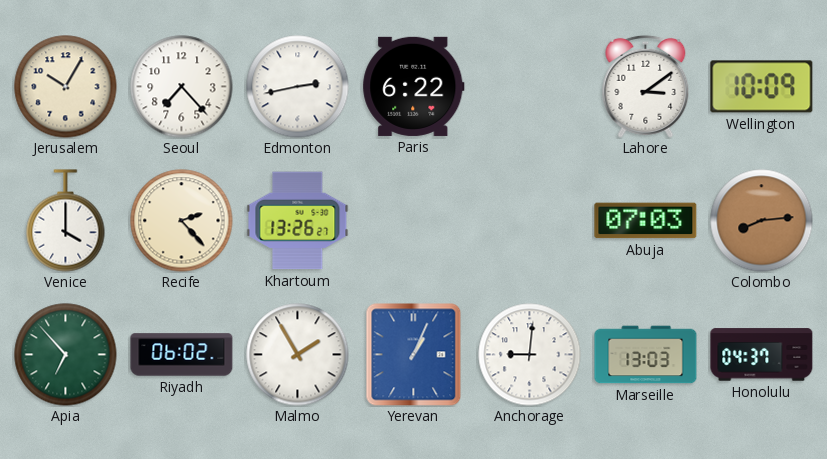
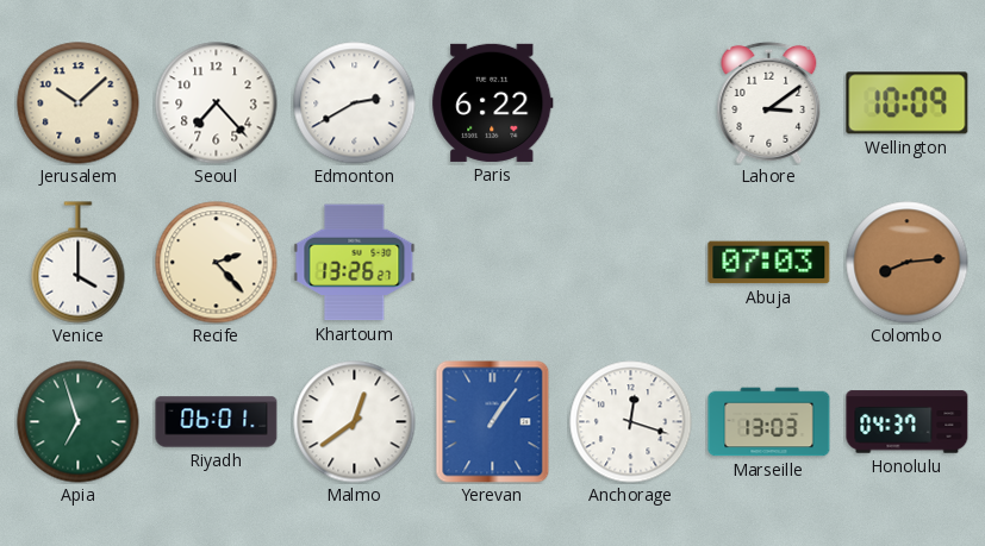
Jerusalem: 10:05 -> 10:08
Edmonton: 2:43 -> 2:40
Apia: 6:53 -> 6:57
Riyadh: 06:02 -> 06:01
Malmo: 1:55 -> 12:39
Yerevan: 1:04 -> 1:06
Anchorage: 9:01 -> 12:18
